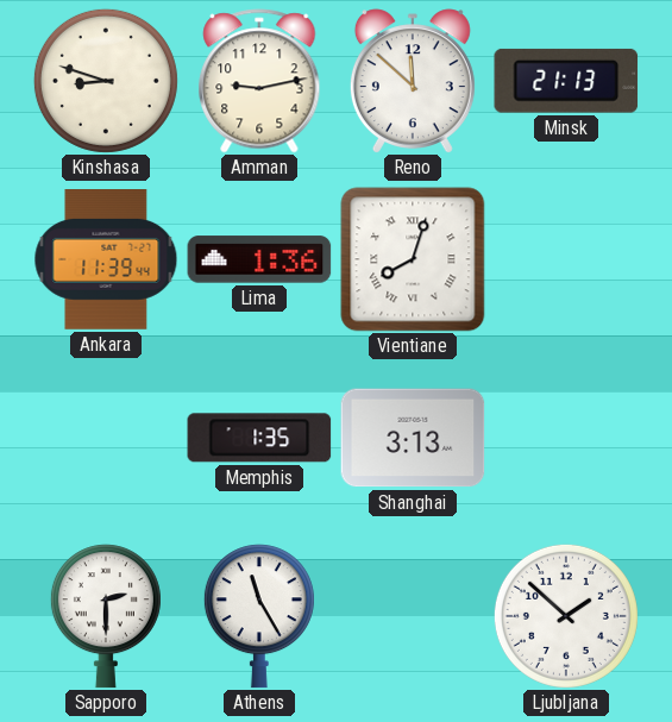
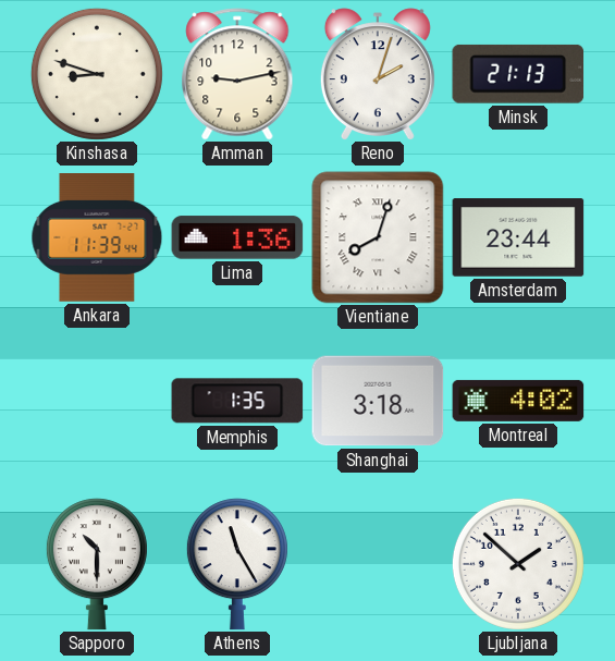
Reno: 11:52 -> 2:03
Amsterdam: none -> 23:44
Shanghai: 3:13 -> 3:18
Montreal: none -> 4:02
Sapporo: 2:30 -> 10:30
